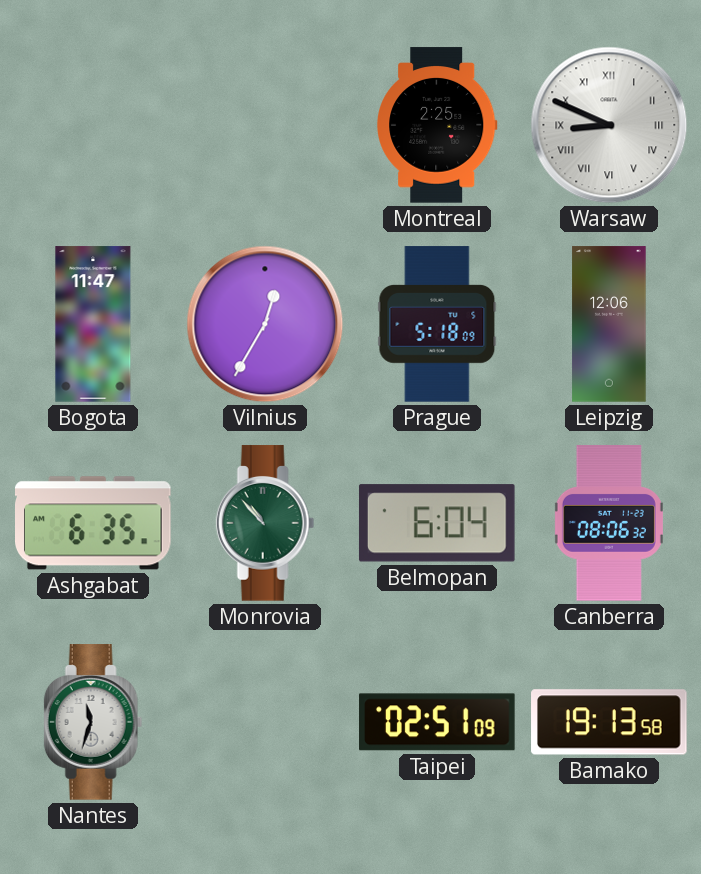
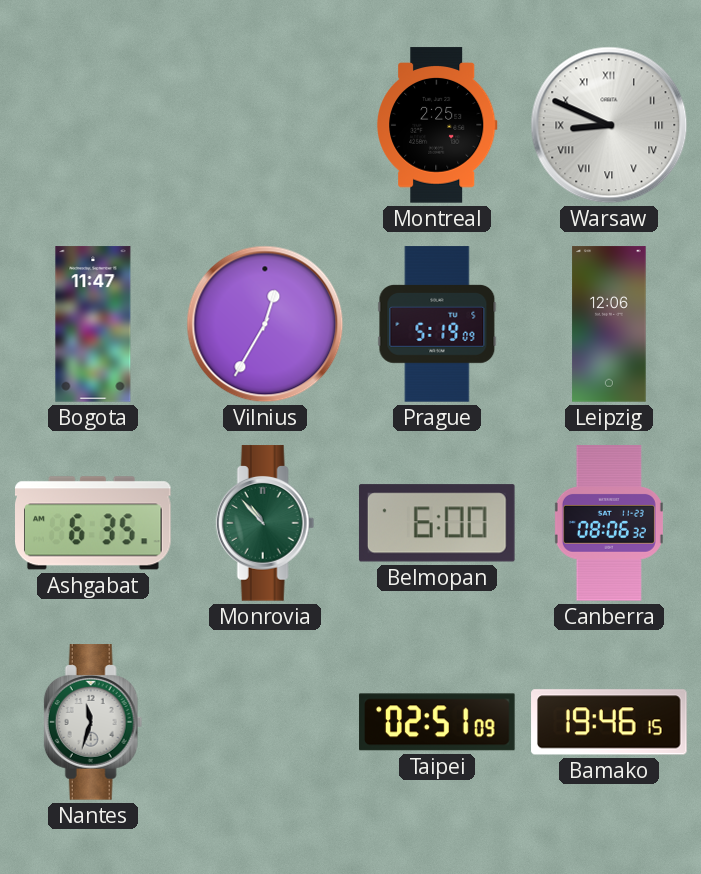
Prague: 5:18 -> 5:19
Belmopan: 6:04 -> 6:00
Bamako: 19:13 -> 19:46
